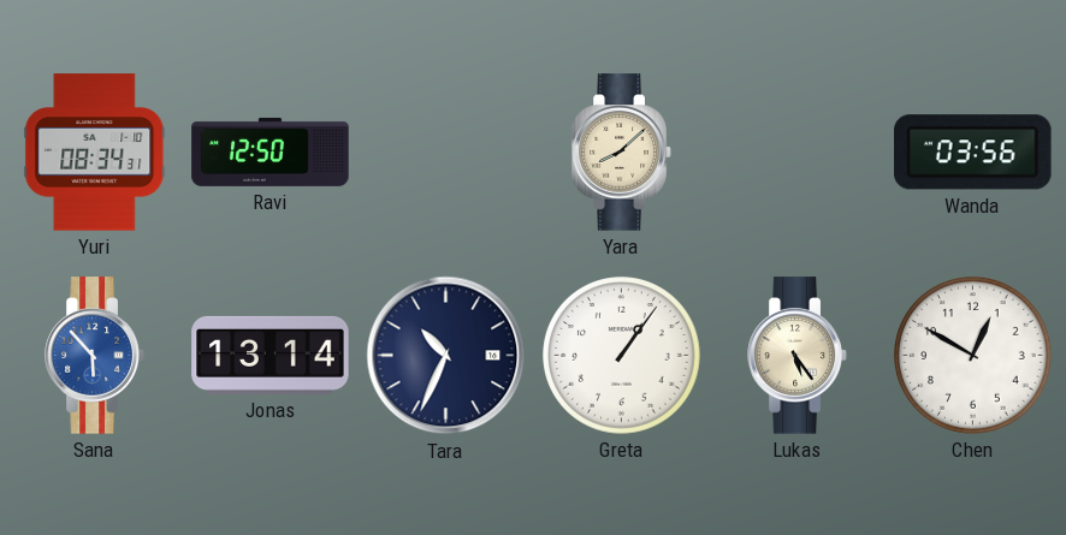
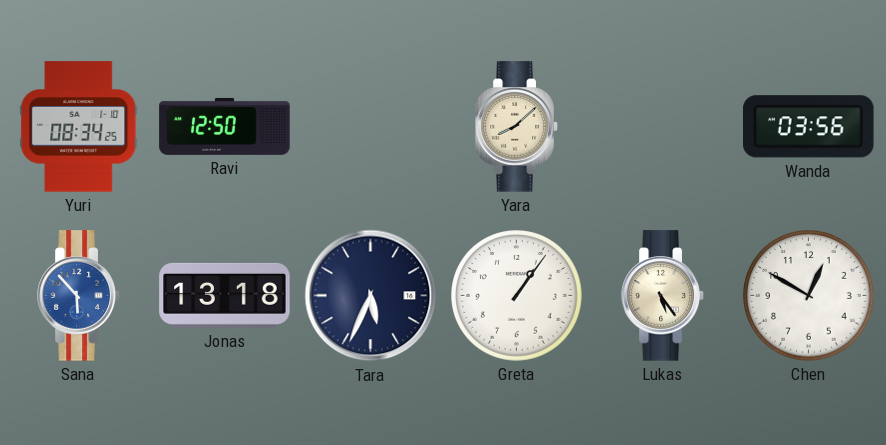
Yuri: 08:34:31 -> 08:34:25
Jonas: 13:14 -> 13:18
Tara: 10:34 -> 5:34
